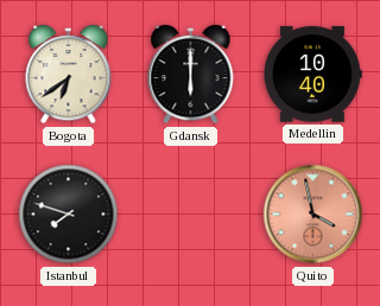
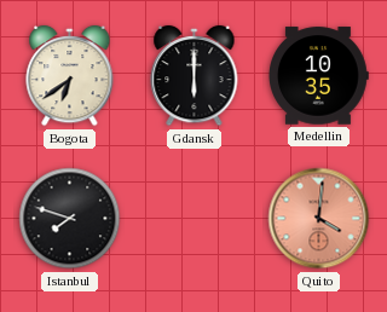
Medellin: 10:40 -> 10:35
Quito: 3:58 -> 4:01
